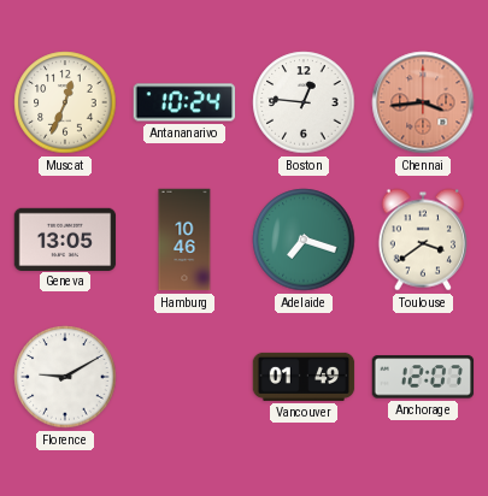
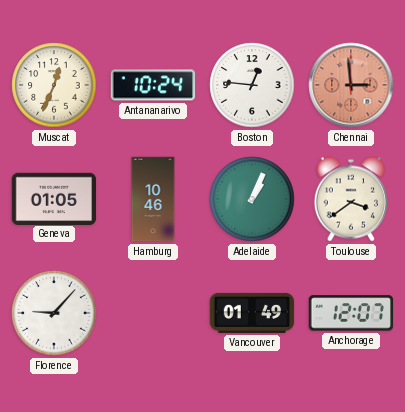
Chennai: 3:44 -> 2:59
Geneva: 13:05 -> 01:05
Adelaide: 7:18 -> 1:04
Florence: 9:10 -> 9:07
